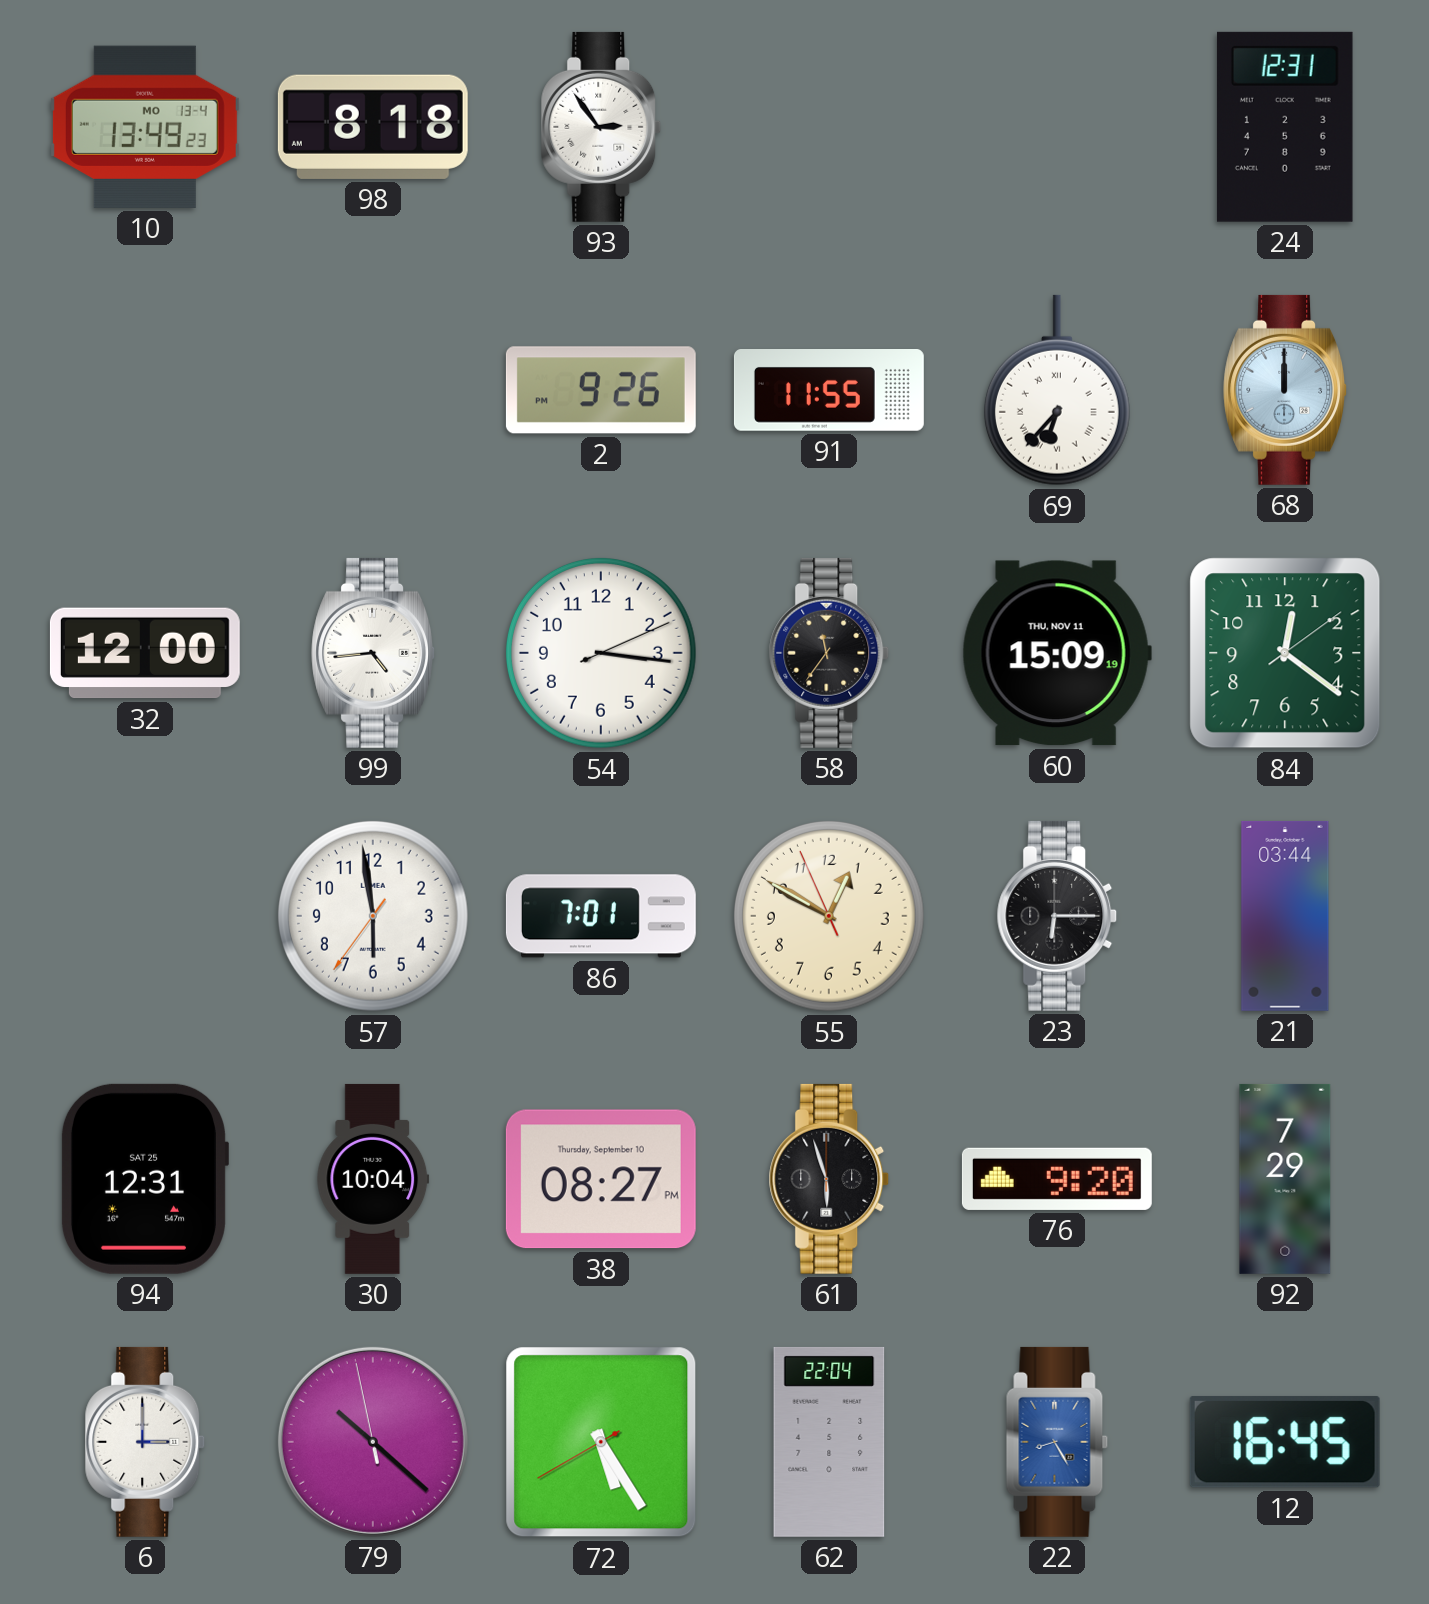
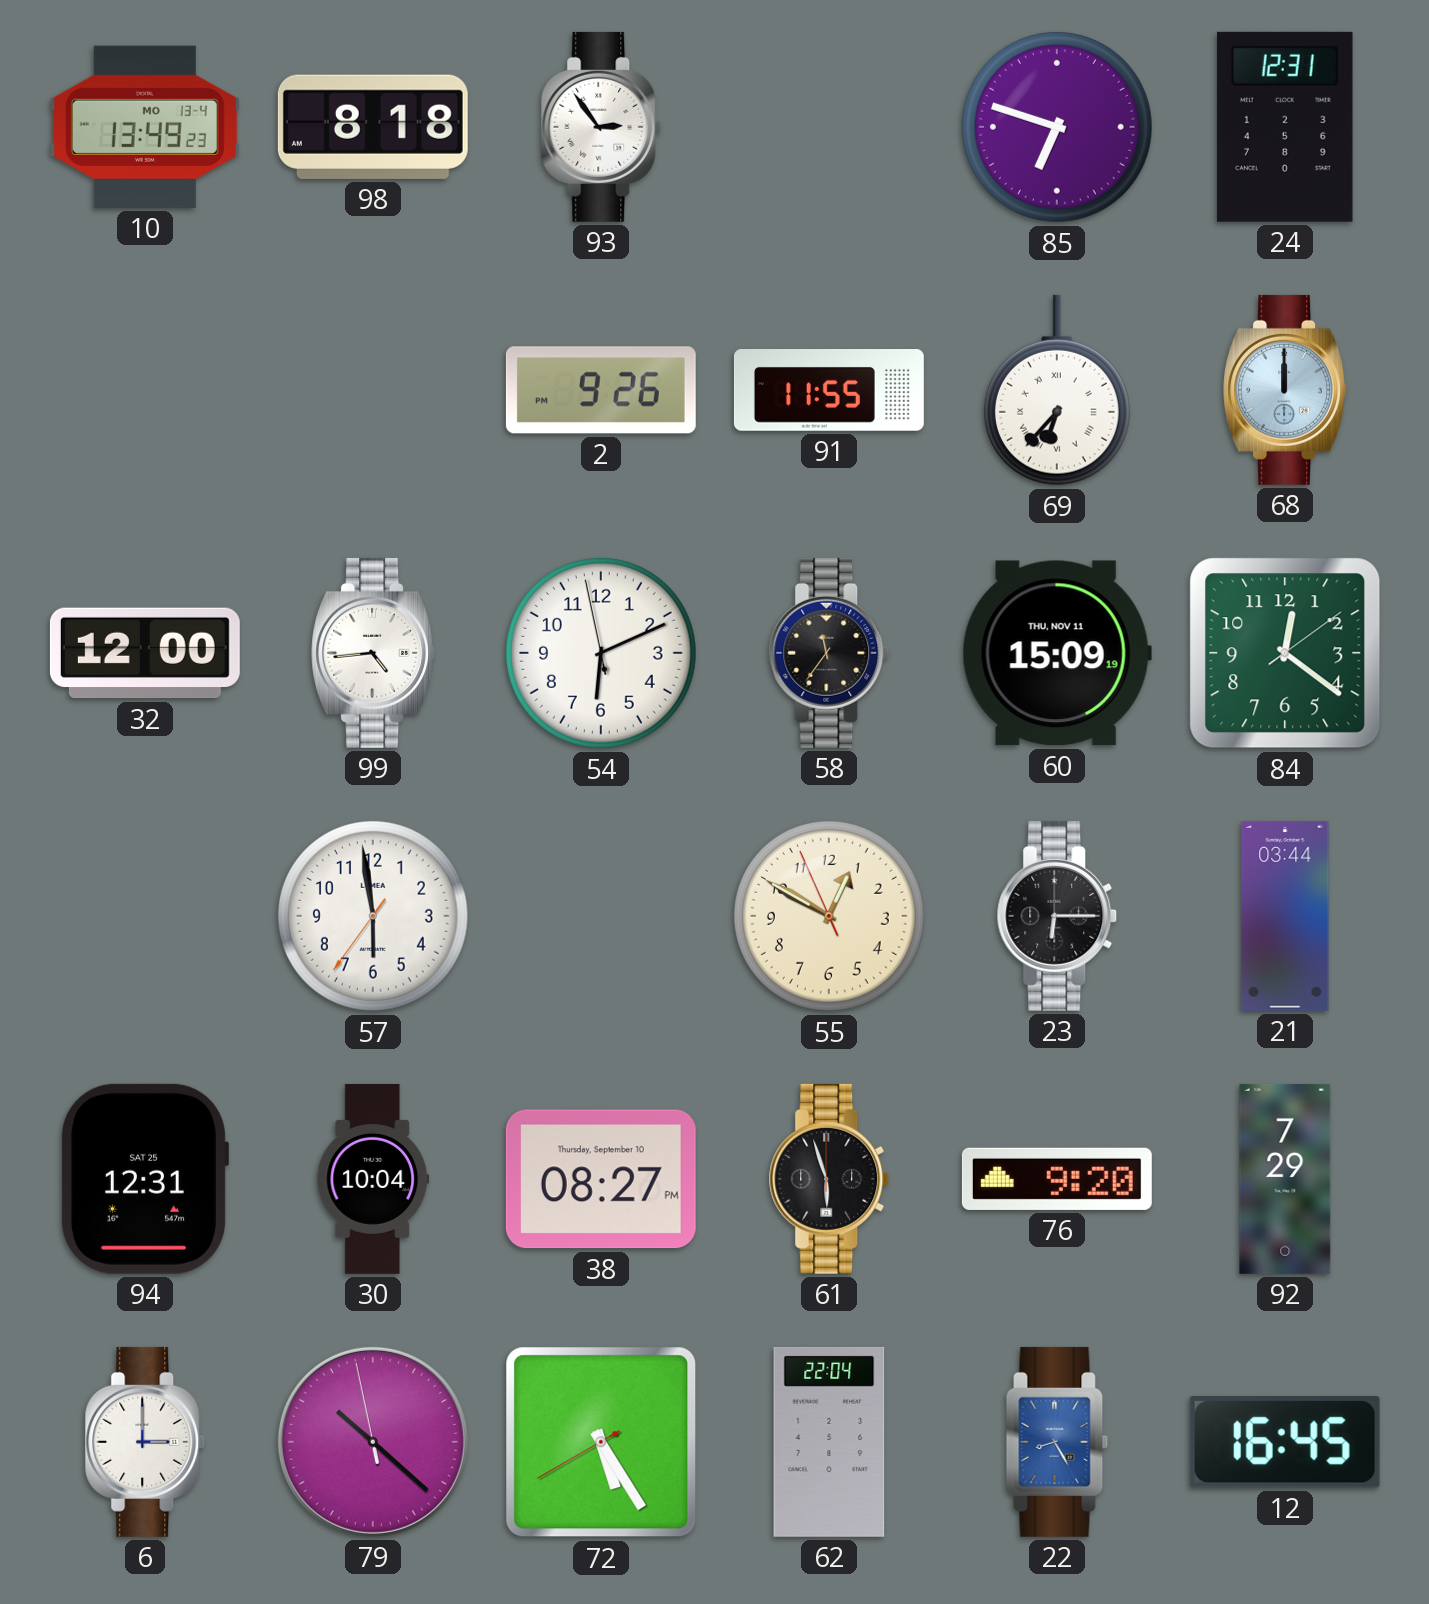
85: none -> 6:48
54: 3:16 -> 6:10
86: 7:01 -> none
